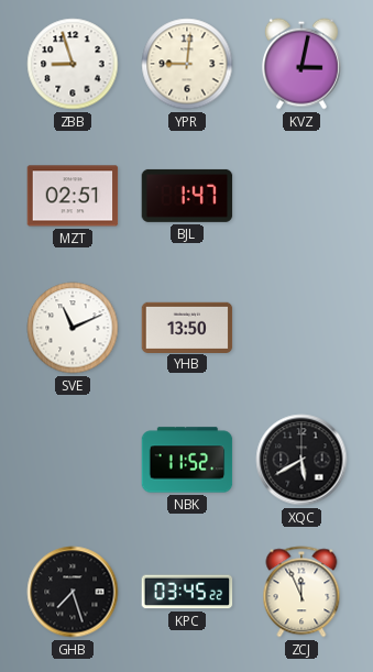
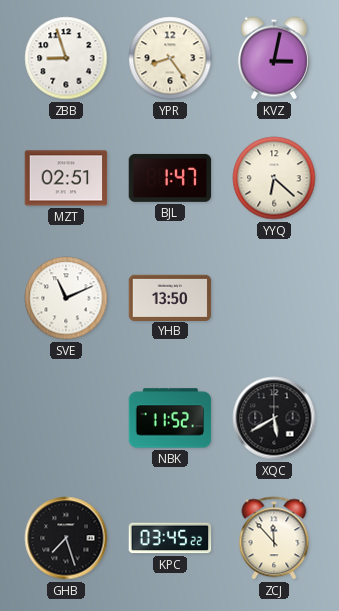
YPR: 9:01 -> 8:24
YYQ: none -> 6:22
ZCJ: 11:56 -> 11:53
